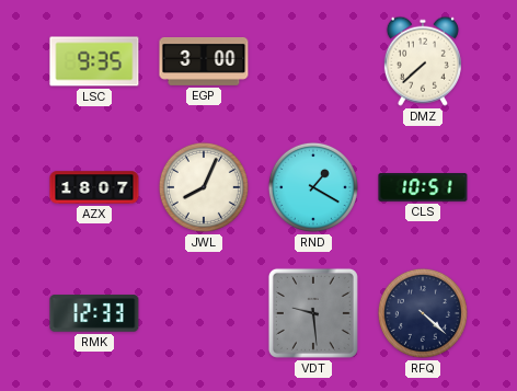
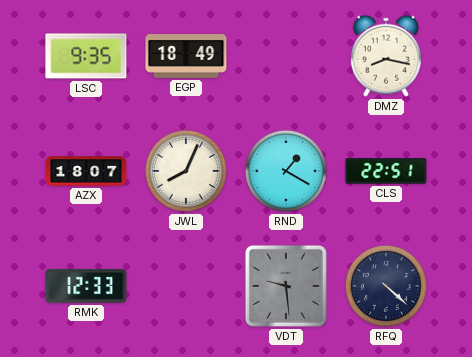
EGP: 3:00 -> 18:49
DMZ: 7:38 -> 8:17
CLS: 10:51 -> 22:51
